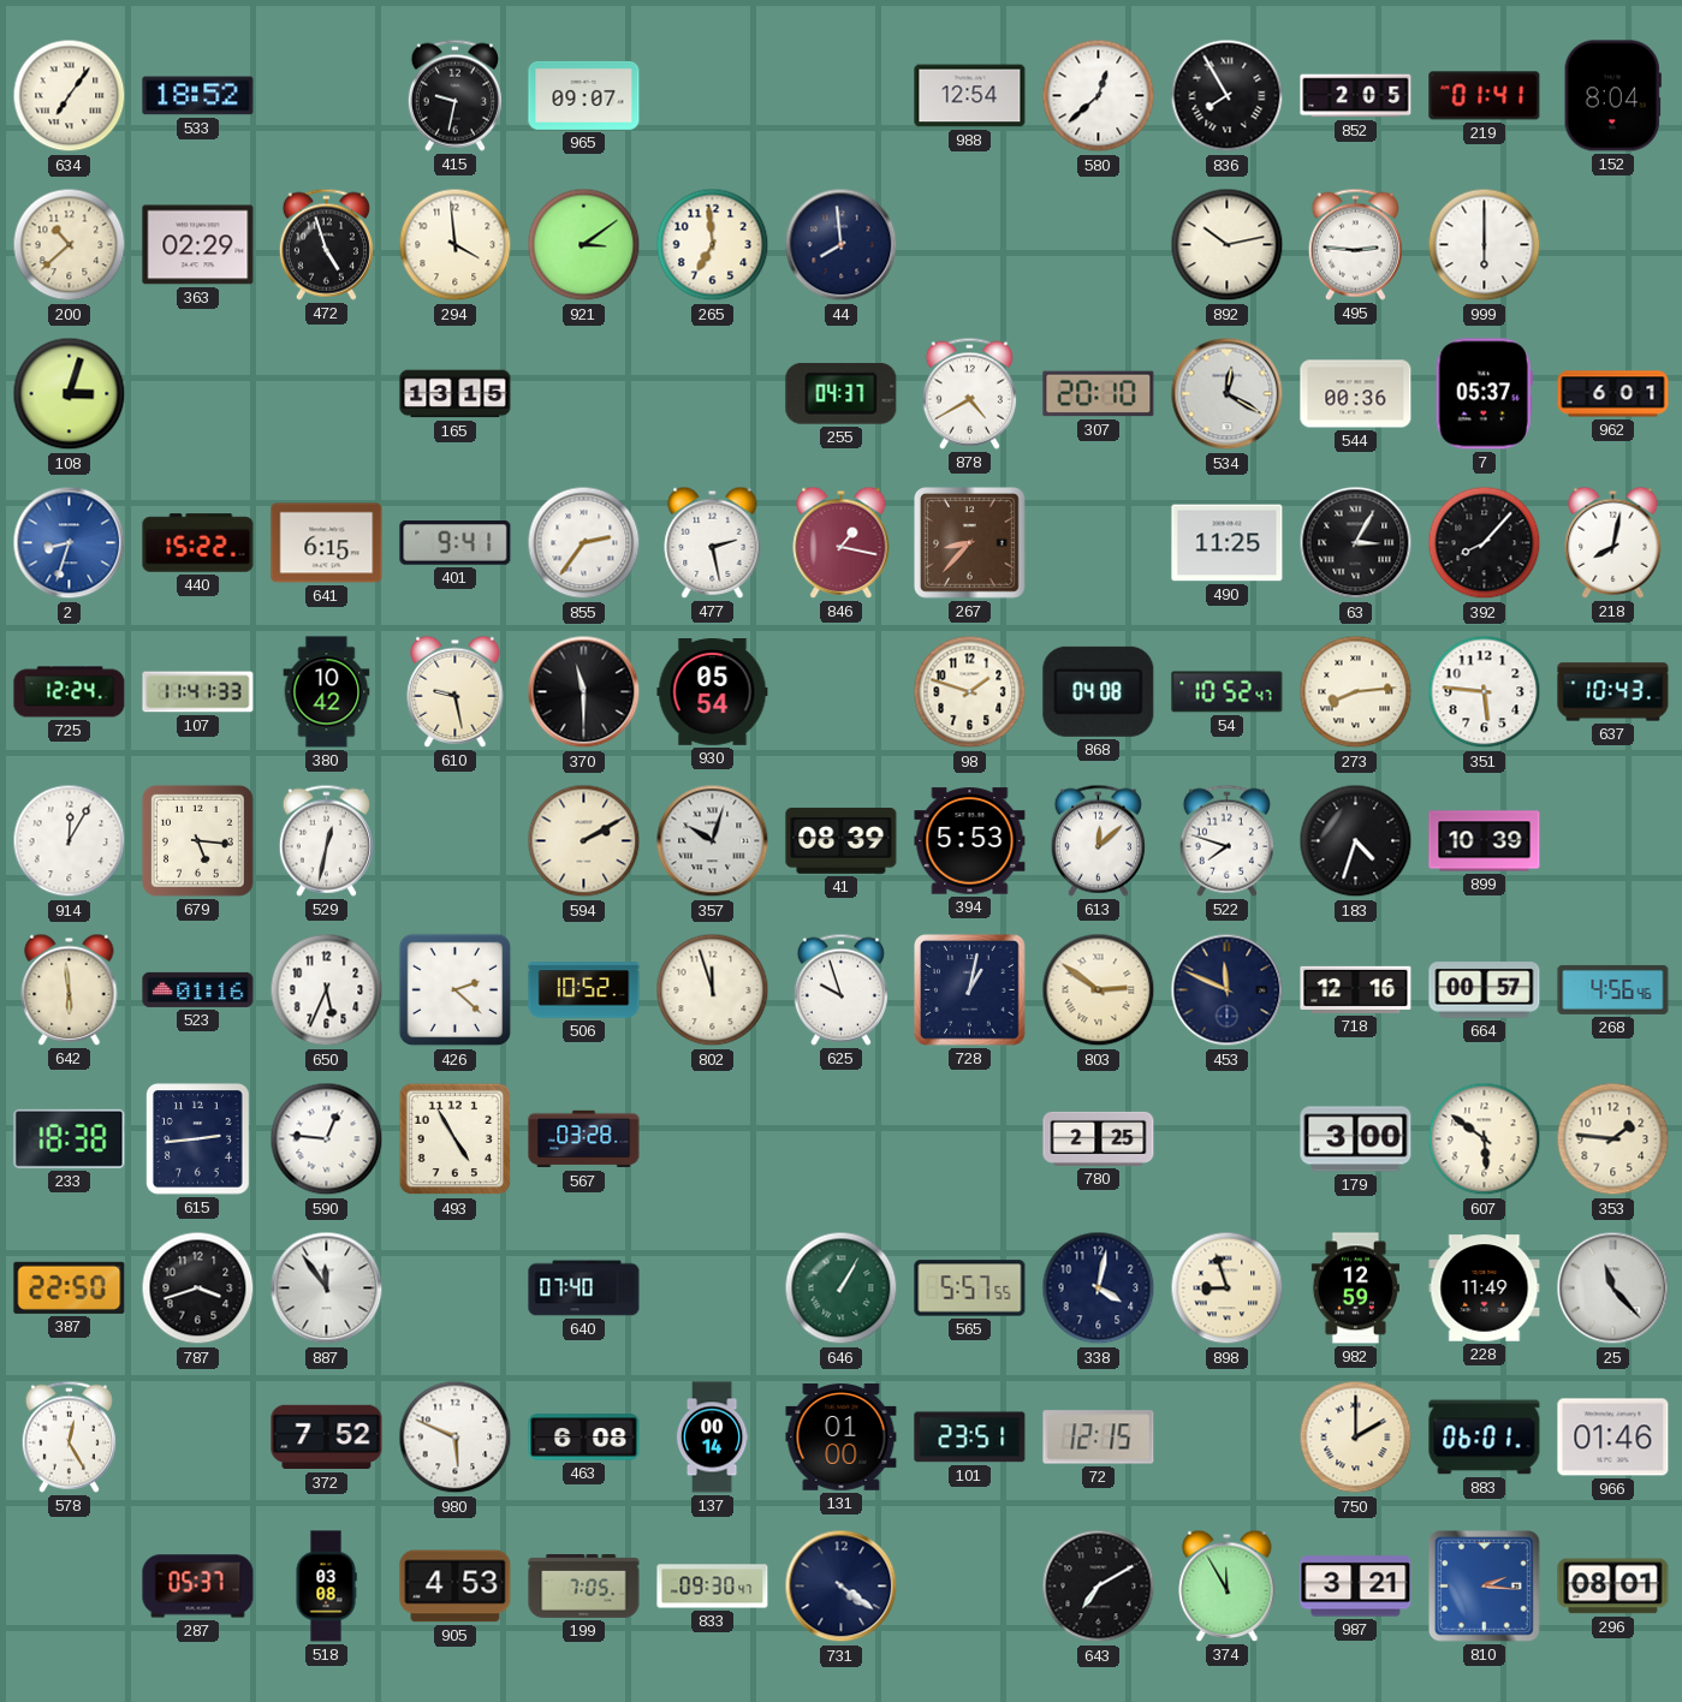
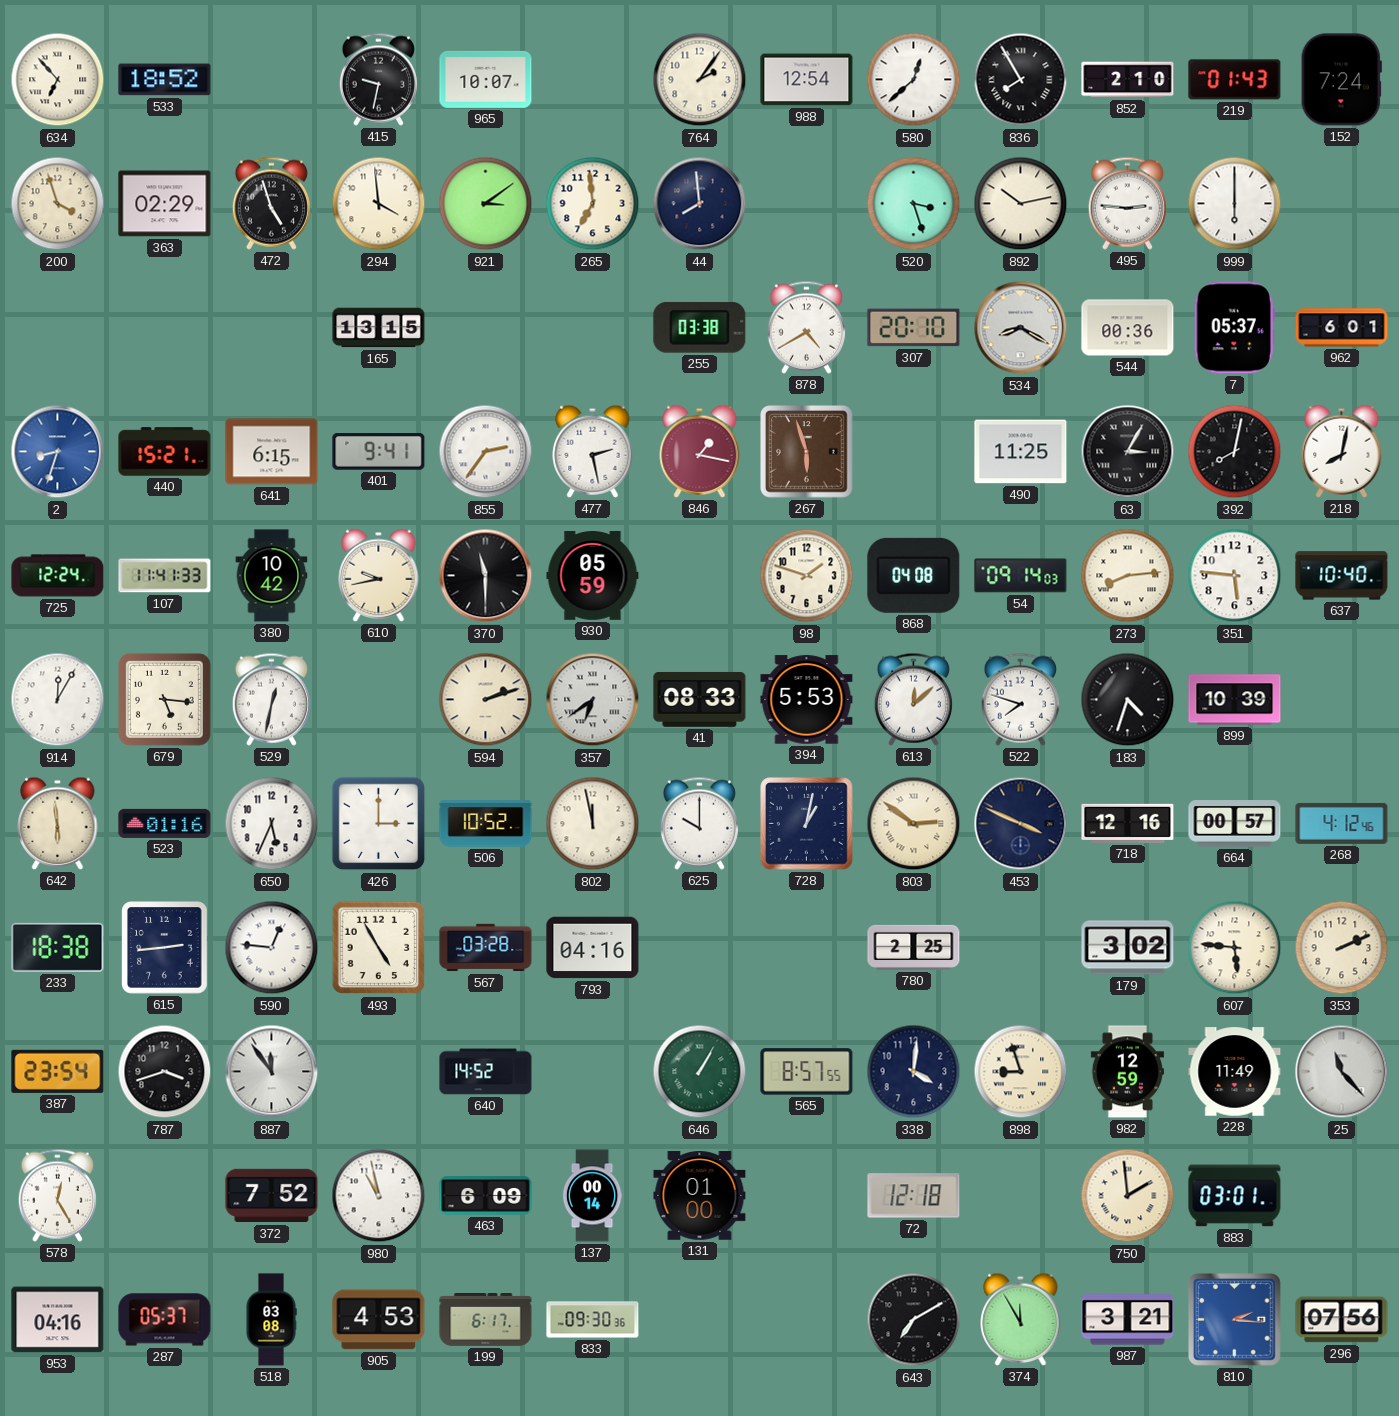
634: 7:06 -> 6:53
965: 09:07 -> 10:07
764: none -> 2:06
852: 2:05 -> 2:10
219: 01:41 -> 01:43
152: 8:04 -> 7:24
200: 10:38 -> 3:57
520: none -> 3:27
108: 3:03 -> none
255: 04:37 -> 03:38
534: 12:20 -> 8:20
440: 15:22 -> 15:21
267: 8:37 -> 5:57
392: 8:07 -> 8:02
610: 9:28 -> 9:43
930: 05:54 -> 05:59
54: 10:52 -> 09:14
637: 10:43 -> 10:40
594: 2:10 -> 2:12
357: 10:03 -> 6:39
41: 08:39 -> 08:33
426: 2:22 -> 3:00
802: 11:57 -> 11:58
625: 9:57 -> 10:00
453: 11:49 -> 3:49
268: 4:56 -> 4:12
793: none -> 04:16
179: 3:00 -> 3:02
607: 5:51 -> 5:46
353: 1:46 -> 2:11
387: 22:50 -> 23:54
640: 07:40 -> 14:52
565: 5:57 -> 8:57
338: 4:02 -> 4:01
980: 5:49 -> 10:58
463: 6:08 -> 6:09
101: 23:51 -> none
72: 12:15 -> 12:18
750: 2:00 -> 1:59
883: 06:01 -> 03:01
966: 01:46 -> none
953: none -> 04:16
199: 7:05 -> 6:17
833: 09:30:47 -> 09:30:36
731: 4:21 -> none
296: 08:01 -> 07:56
